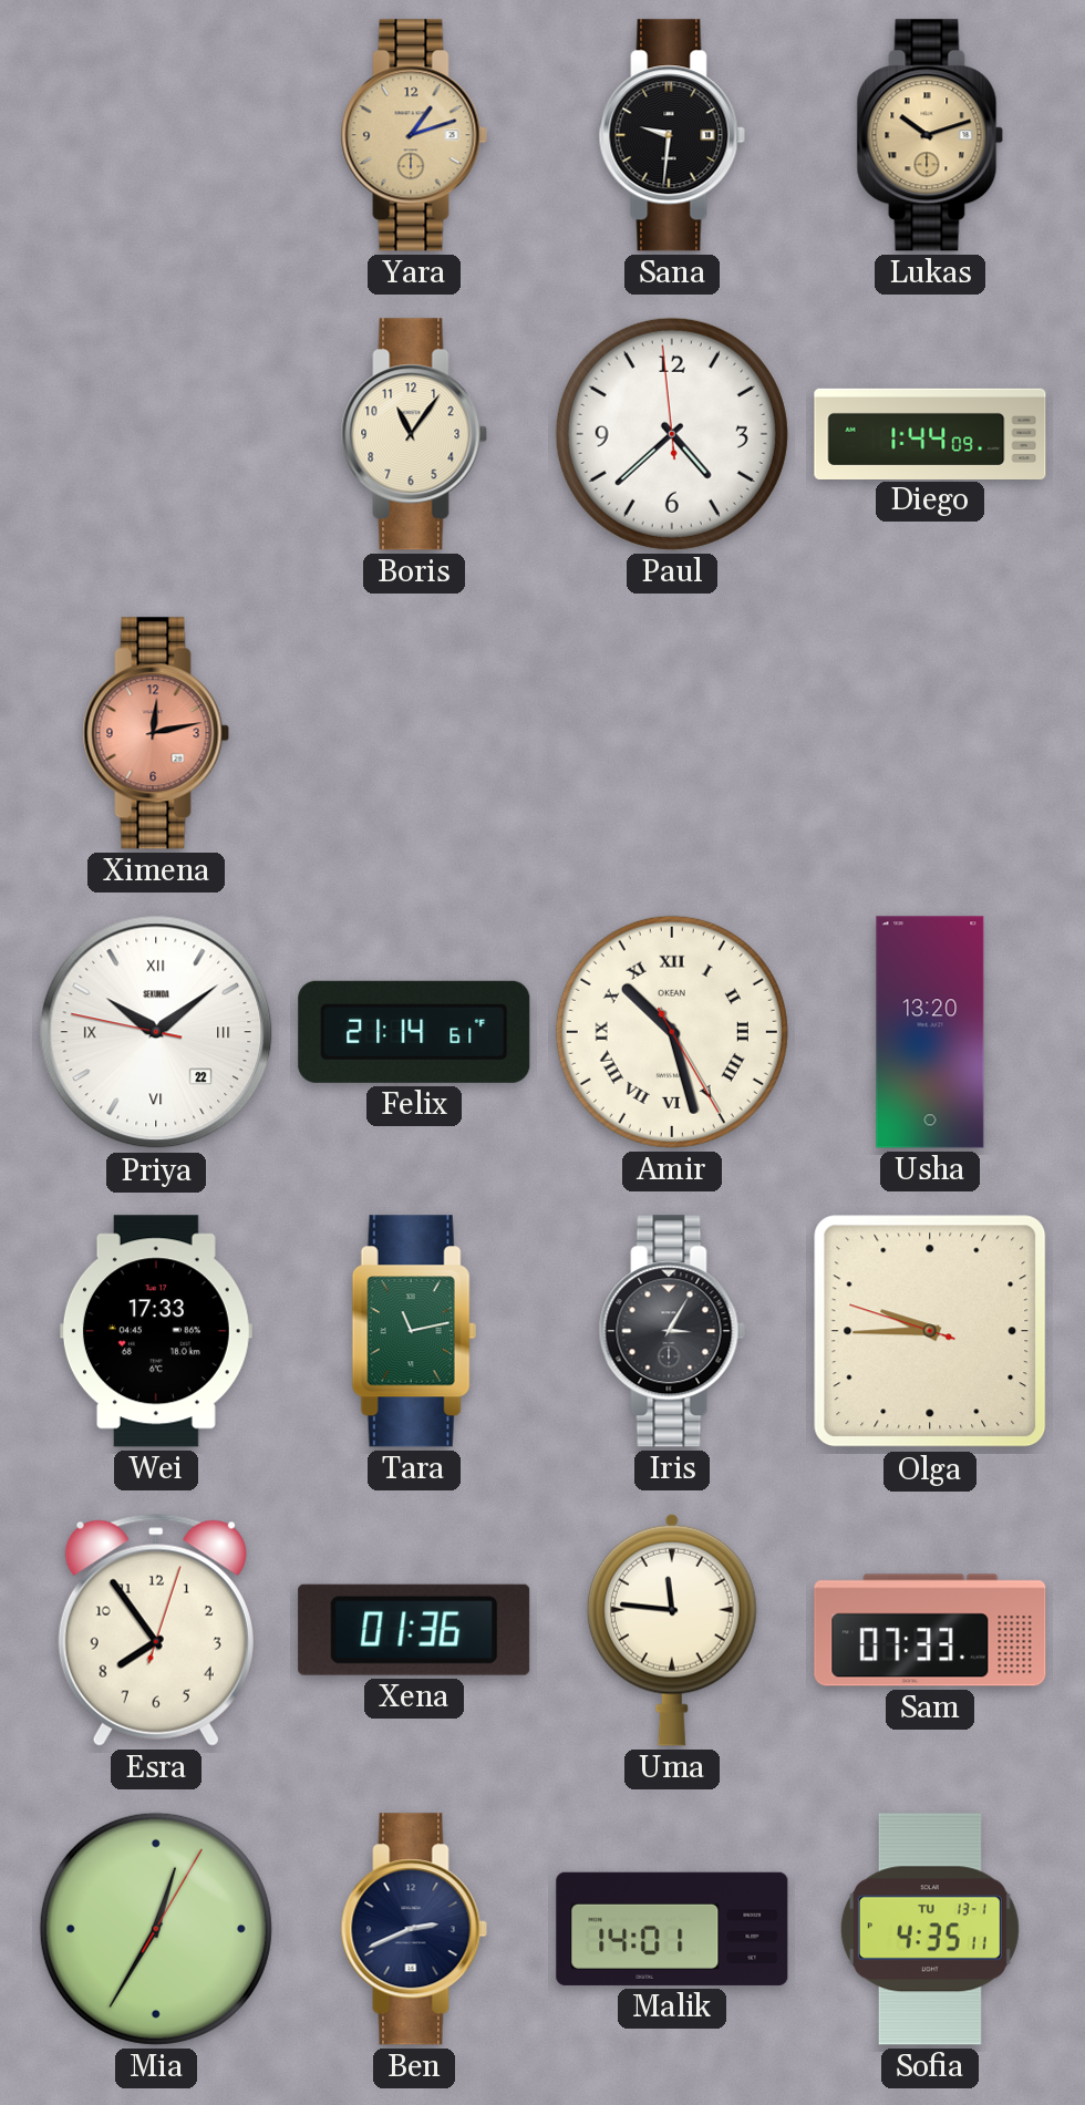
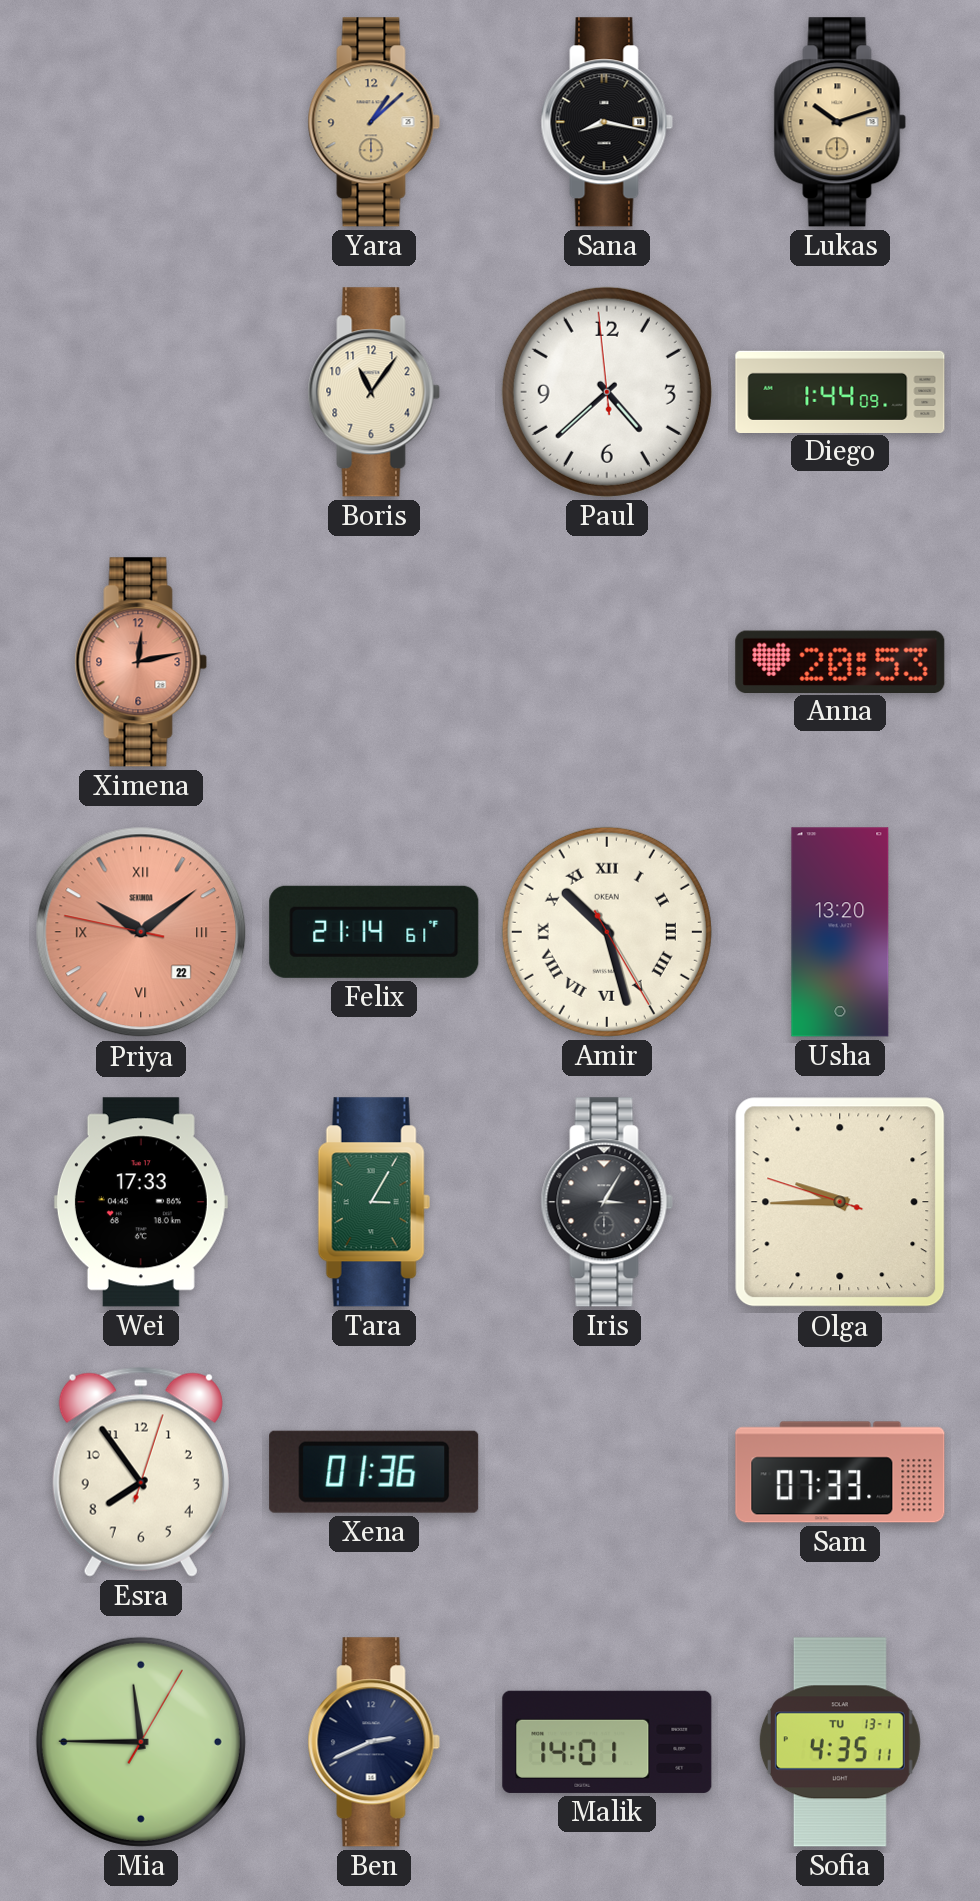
Yara: 1:12 -> 1:08
Sana: 9:31 -> 8:17
Anna: none -> 20:53
Priya dial: white -> salmon
Tara: 11:13 -> 3:05
Uma: 11:46 -> none
Mia: 12:35 -> 11:45
